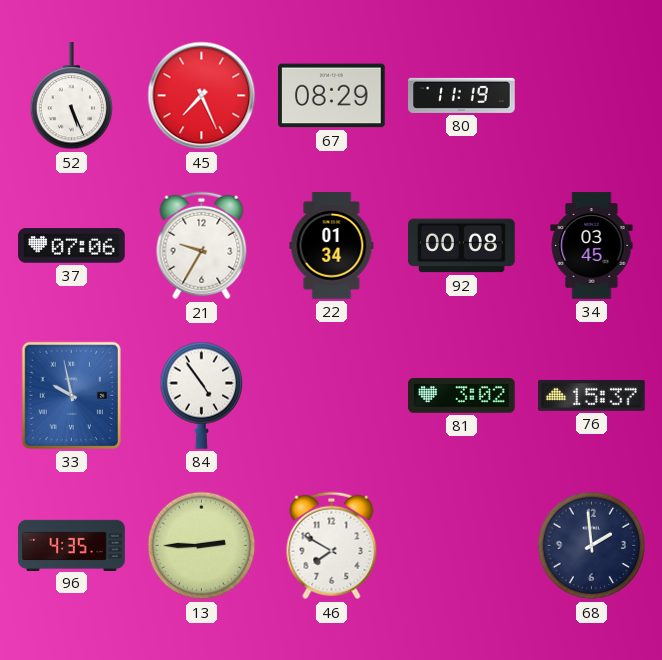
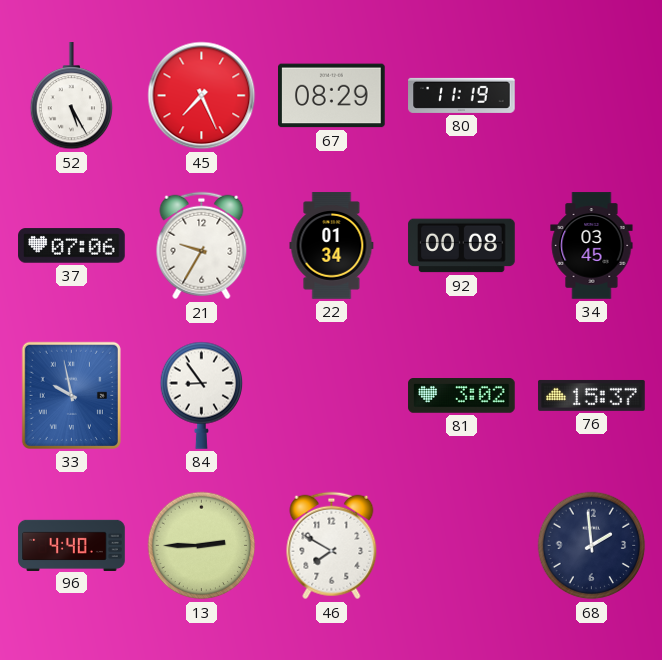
52: 5:26 -> 5:25
84: 4:54 -> 8:54
96: 4:35 -> 4:40
